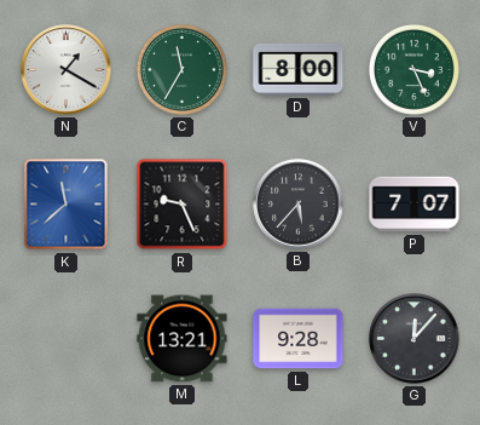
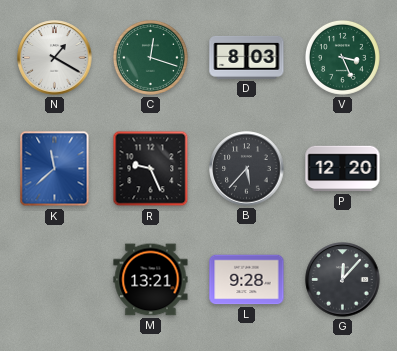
C: 11:35 -> 12:18
D: 8:00 -> 8:03
P: 7:07 -> 12:20
